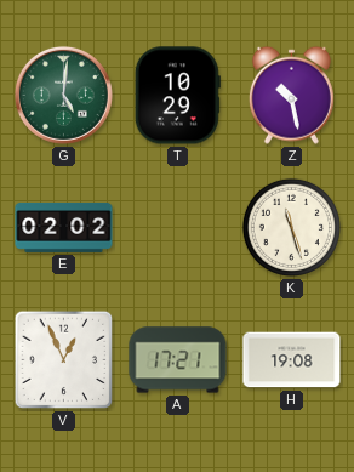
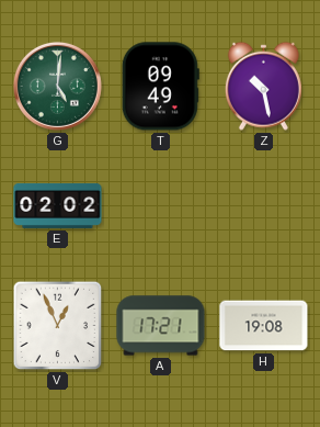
T: 10:29 -> 09:49
K: 11:27 -> none
